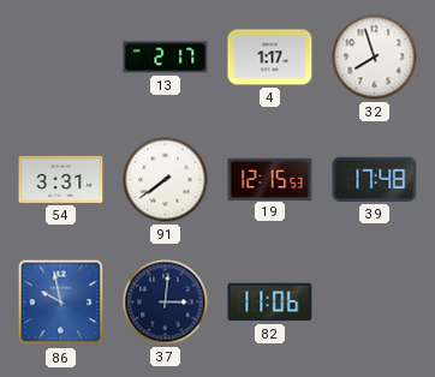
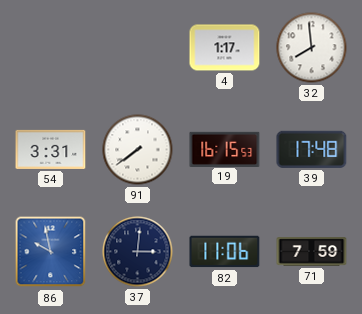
13: 2:17 -> none
32: 7:57 -> 7:59
19: 12:15 -> 16:15
71: none -> 7:59
